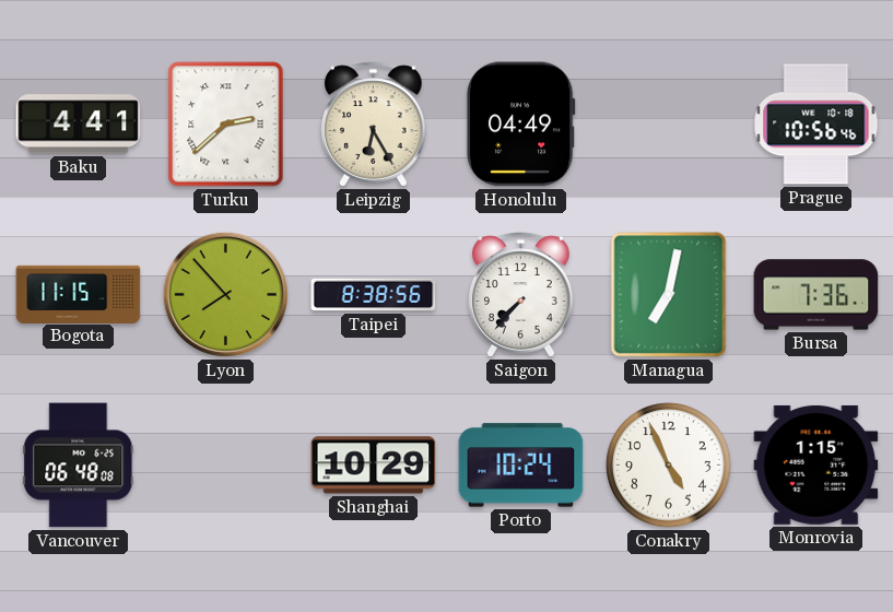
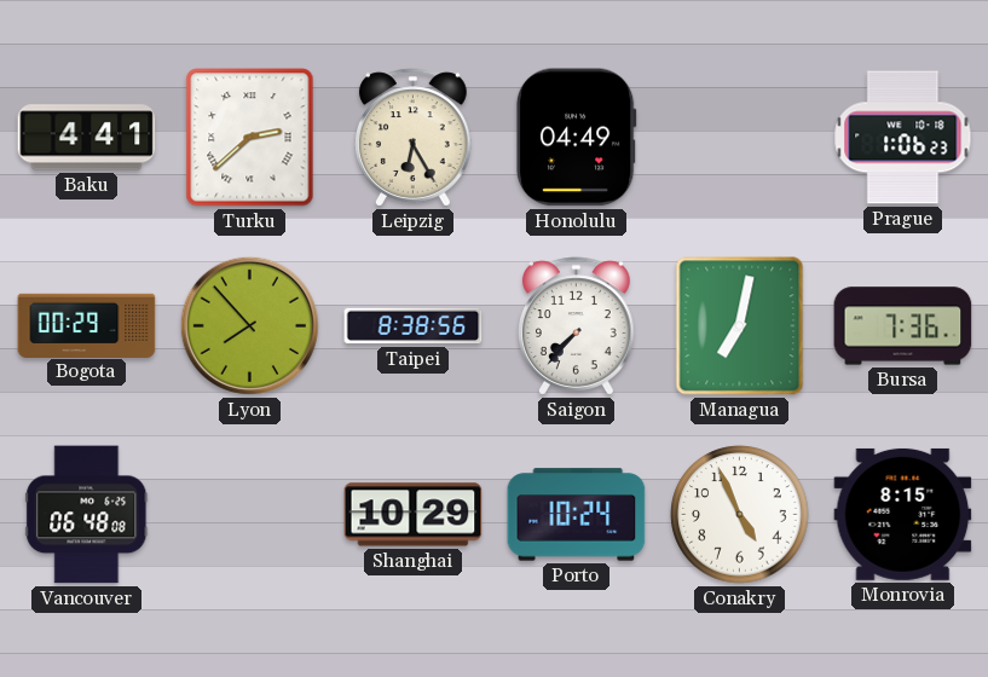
Prague: 10:56 -> 1:06
Bogota: 11:15 -> 00:29
Monrovia: 1:15 -> 8:15
